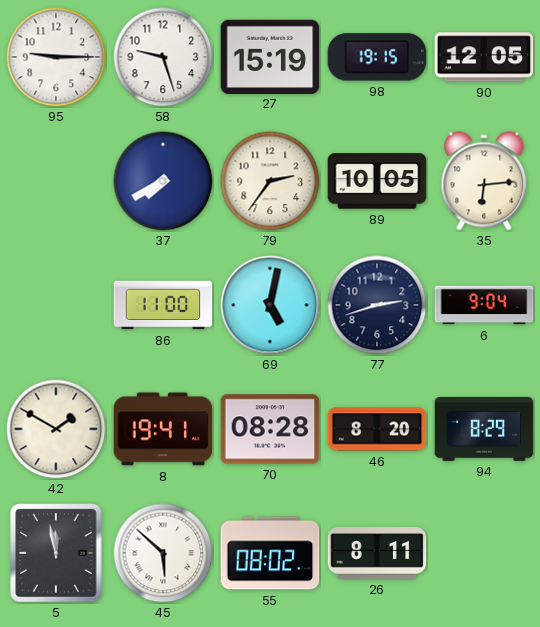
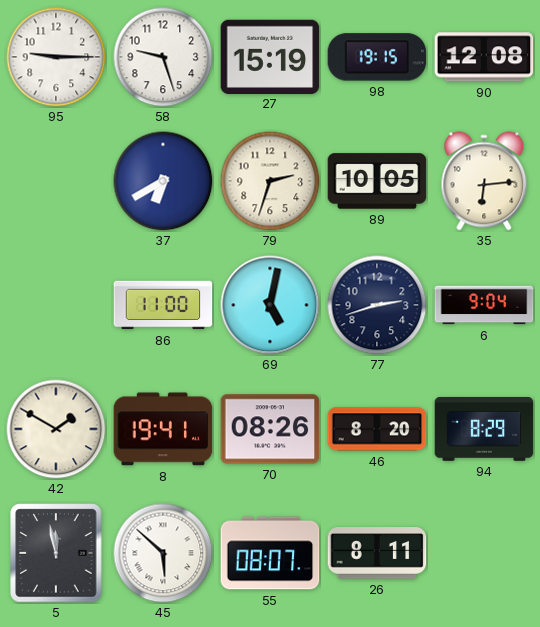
90: 12:05 -> 12:08
37: 7:40 -> 6:40
79: 2:36 -> 2:33
70: 08:28 -> 08:26
55: 08:02 -> 08:07
